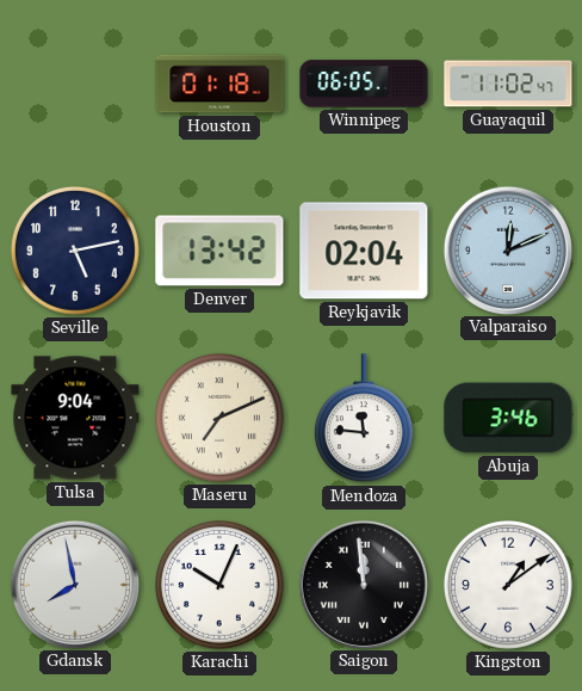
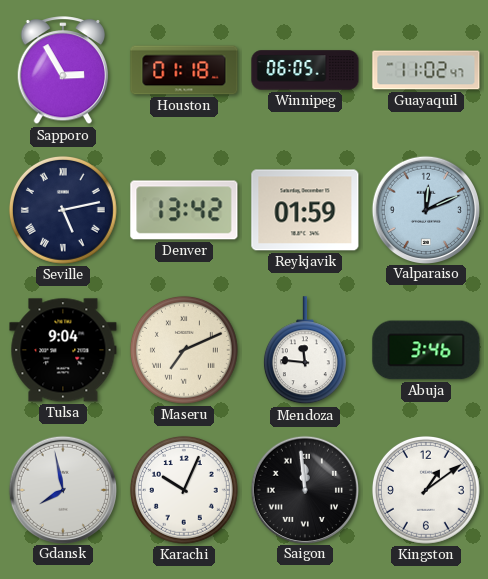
Sapporo: none -> 2:55
Seville numerals: Arabic -> Roman
Reykjavik: 02:04 -> 01:59
